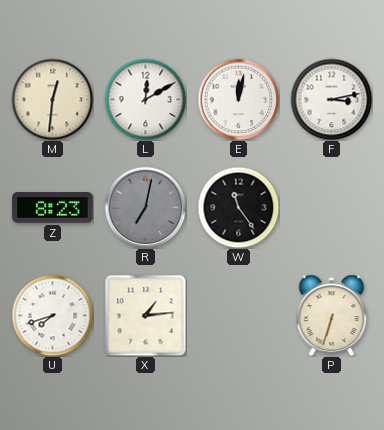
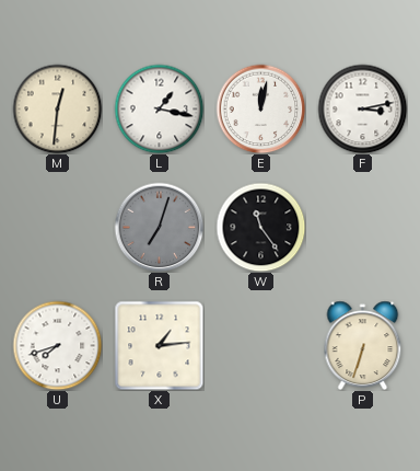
L: 12:10 -> 1:17
Z: 8:23 -> none
R: 7:02 -> 7:03
